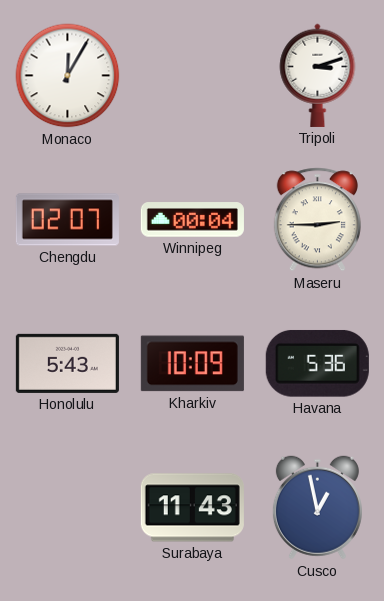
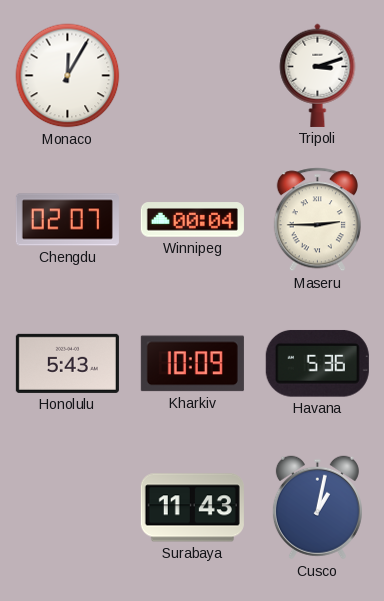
Cusco: 12:58 -> 1:02
